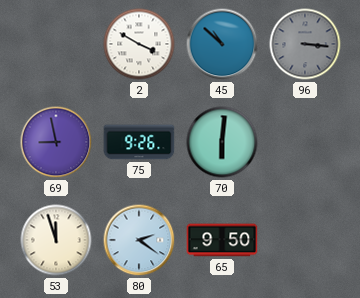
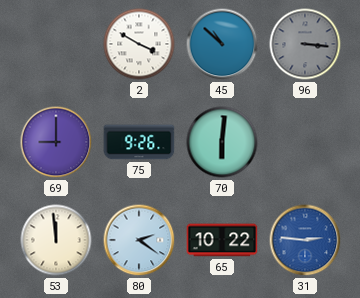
69: 8:58 -> 9:00
53: 11:57 -> 11:59
65: 9:50 -> 10:22
31: none -> 2:46
